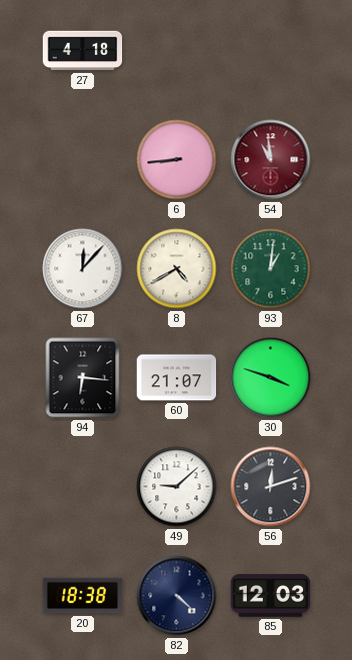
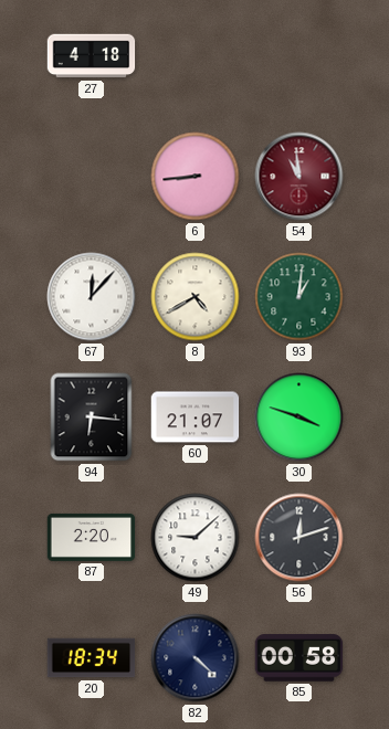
87: none -> 2:20
20: 18:38 -> 18:34
85: 12:03 -> 00:58
